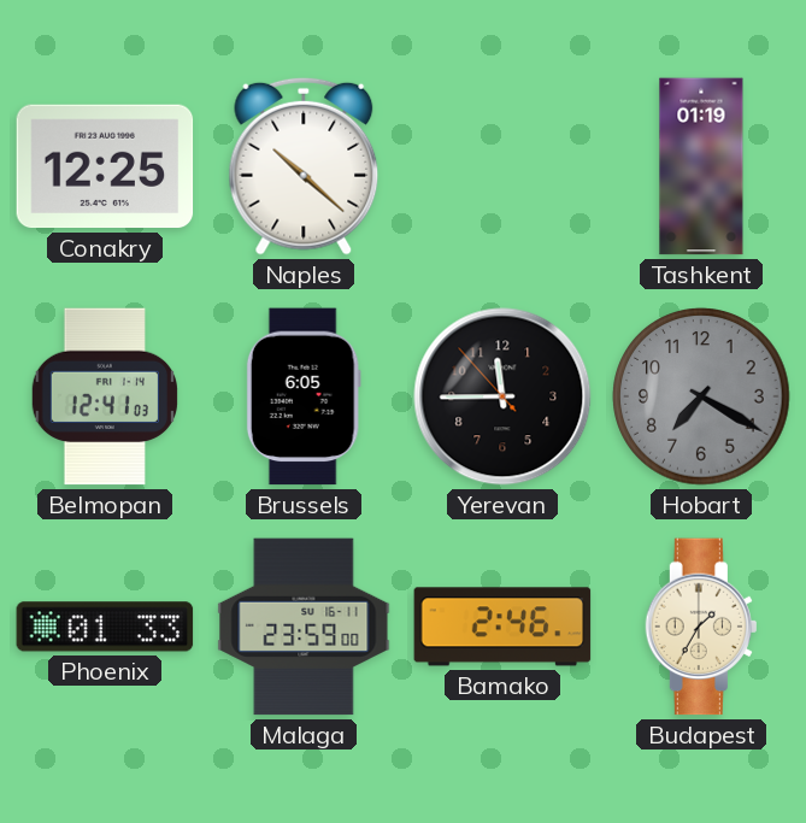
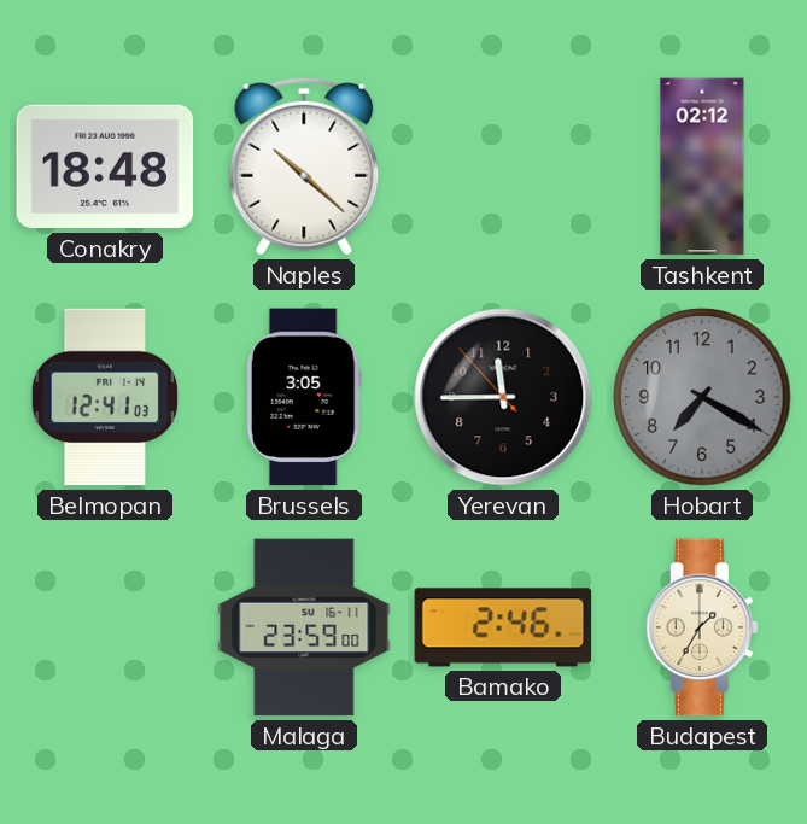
Conakry: 12:25 -> 18:48
Tashkent: 01:19 -> 02:12
Brussels: 6:05 -> 3:05
Phoenix: 01:33 -> none
